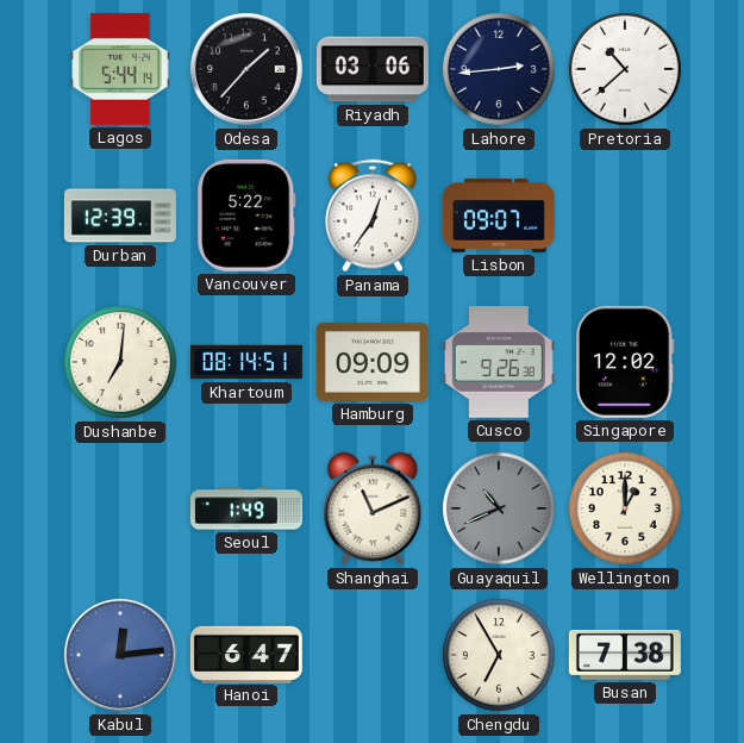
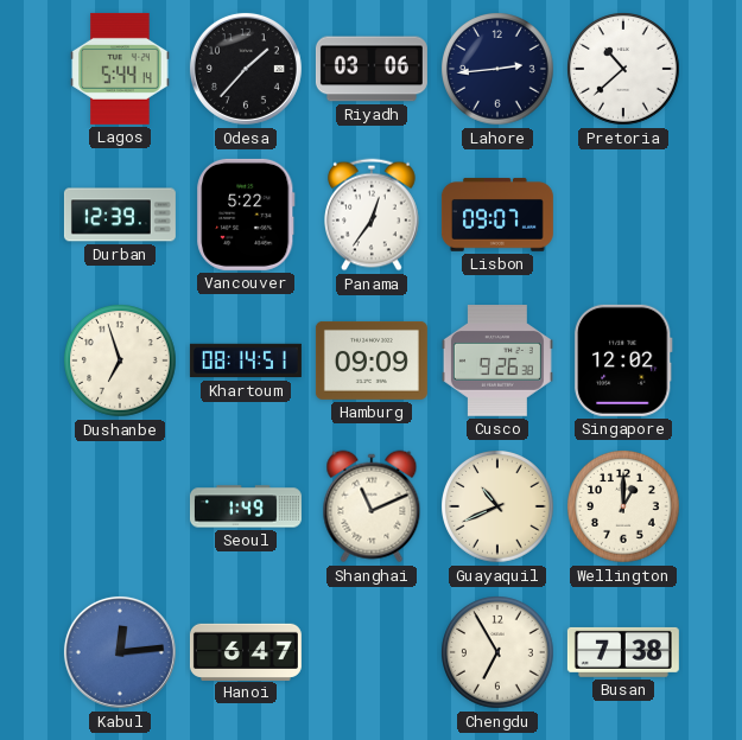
Dushanbe: 7:01 -> 6:57
Guayaquil dial: grey -> cream
